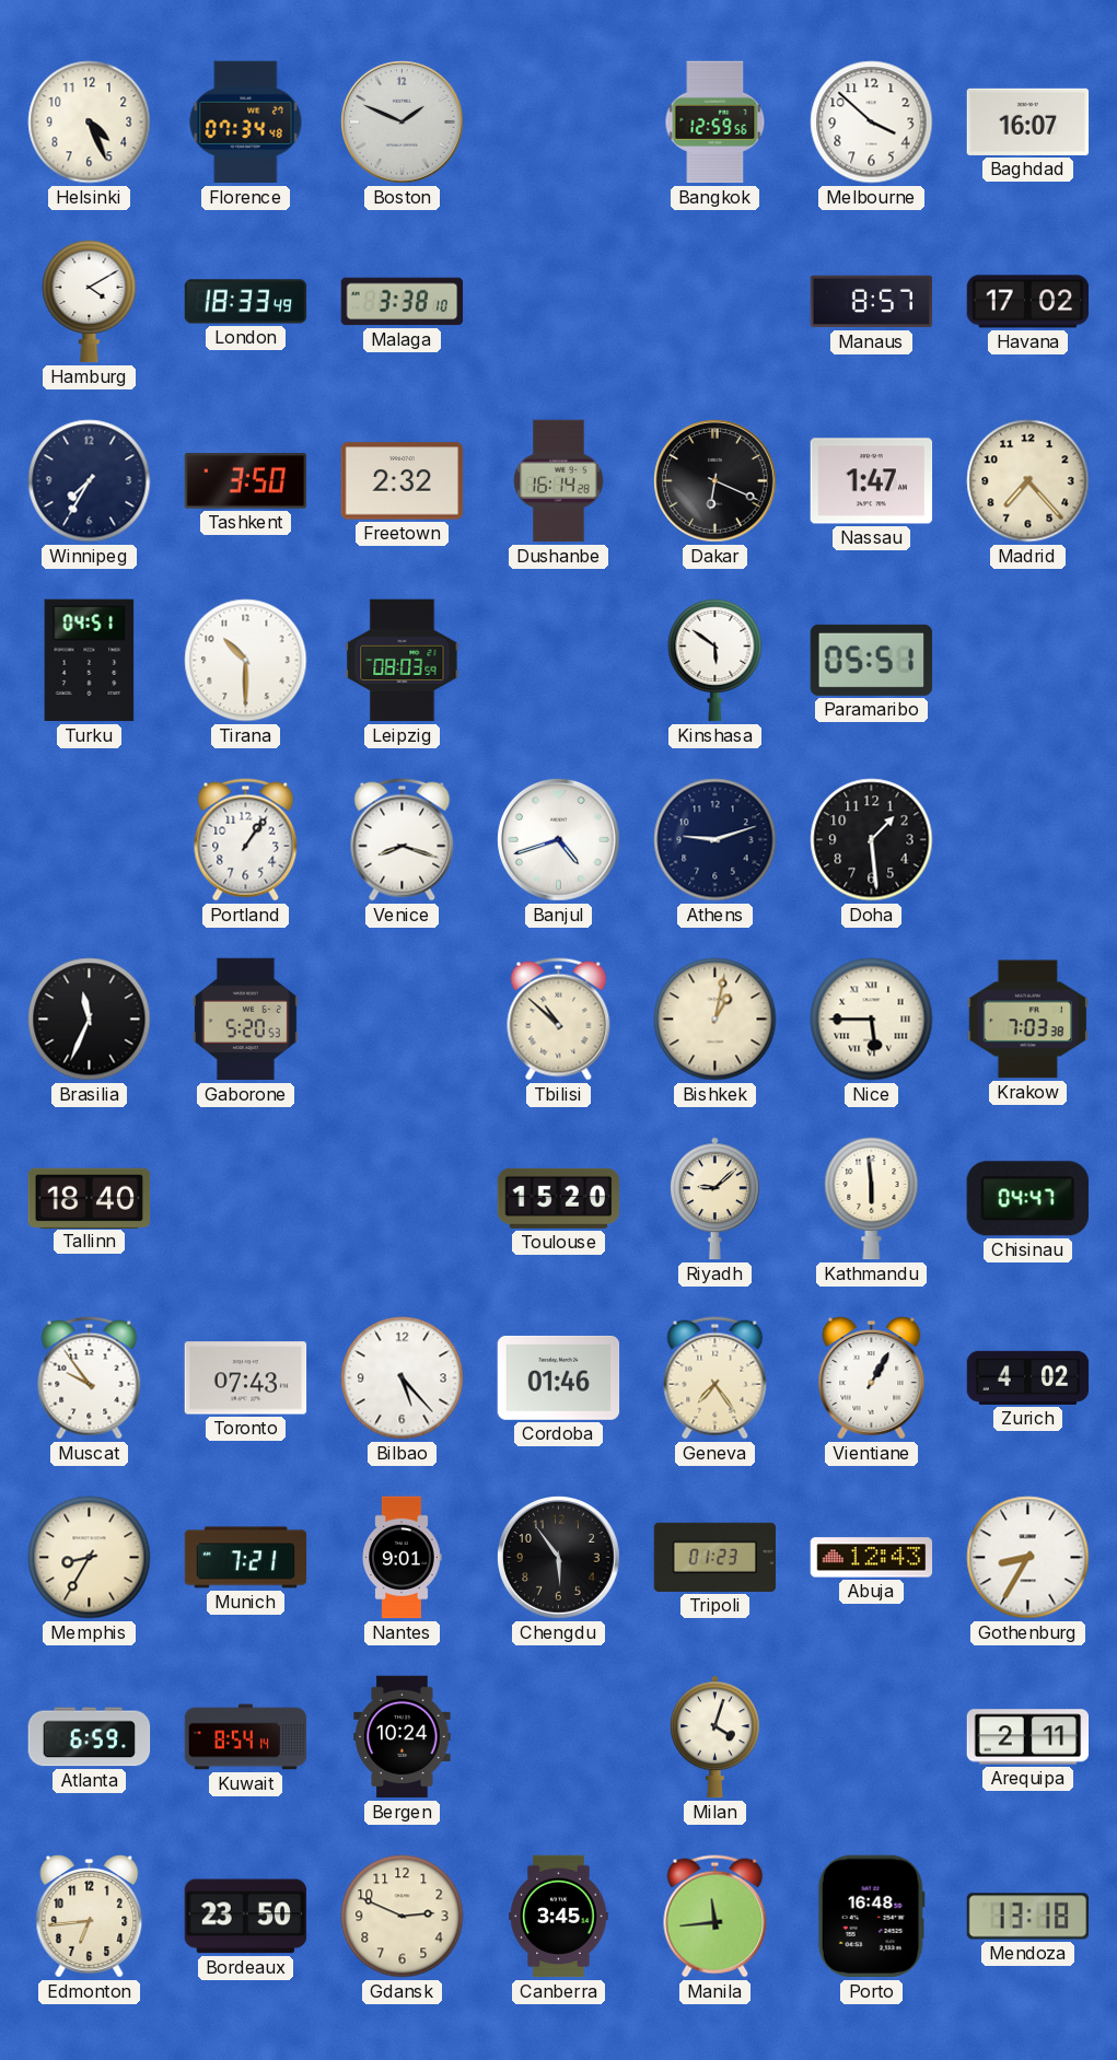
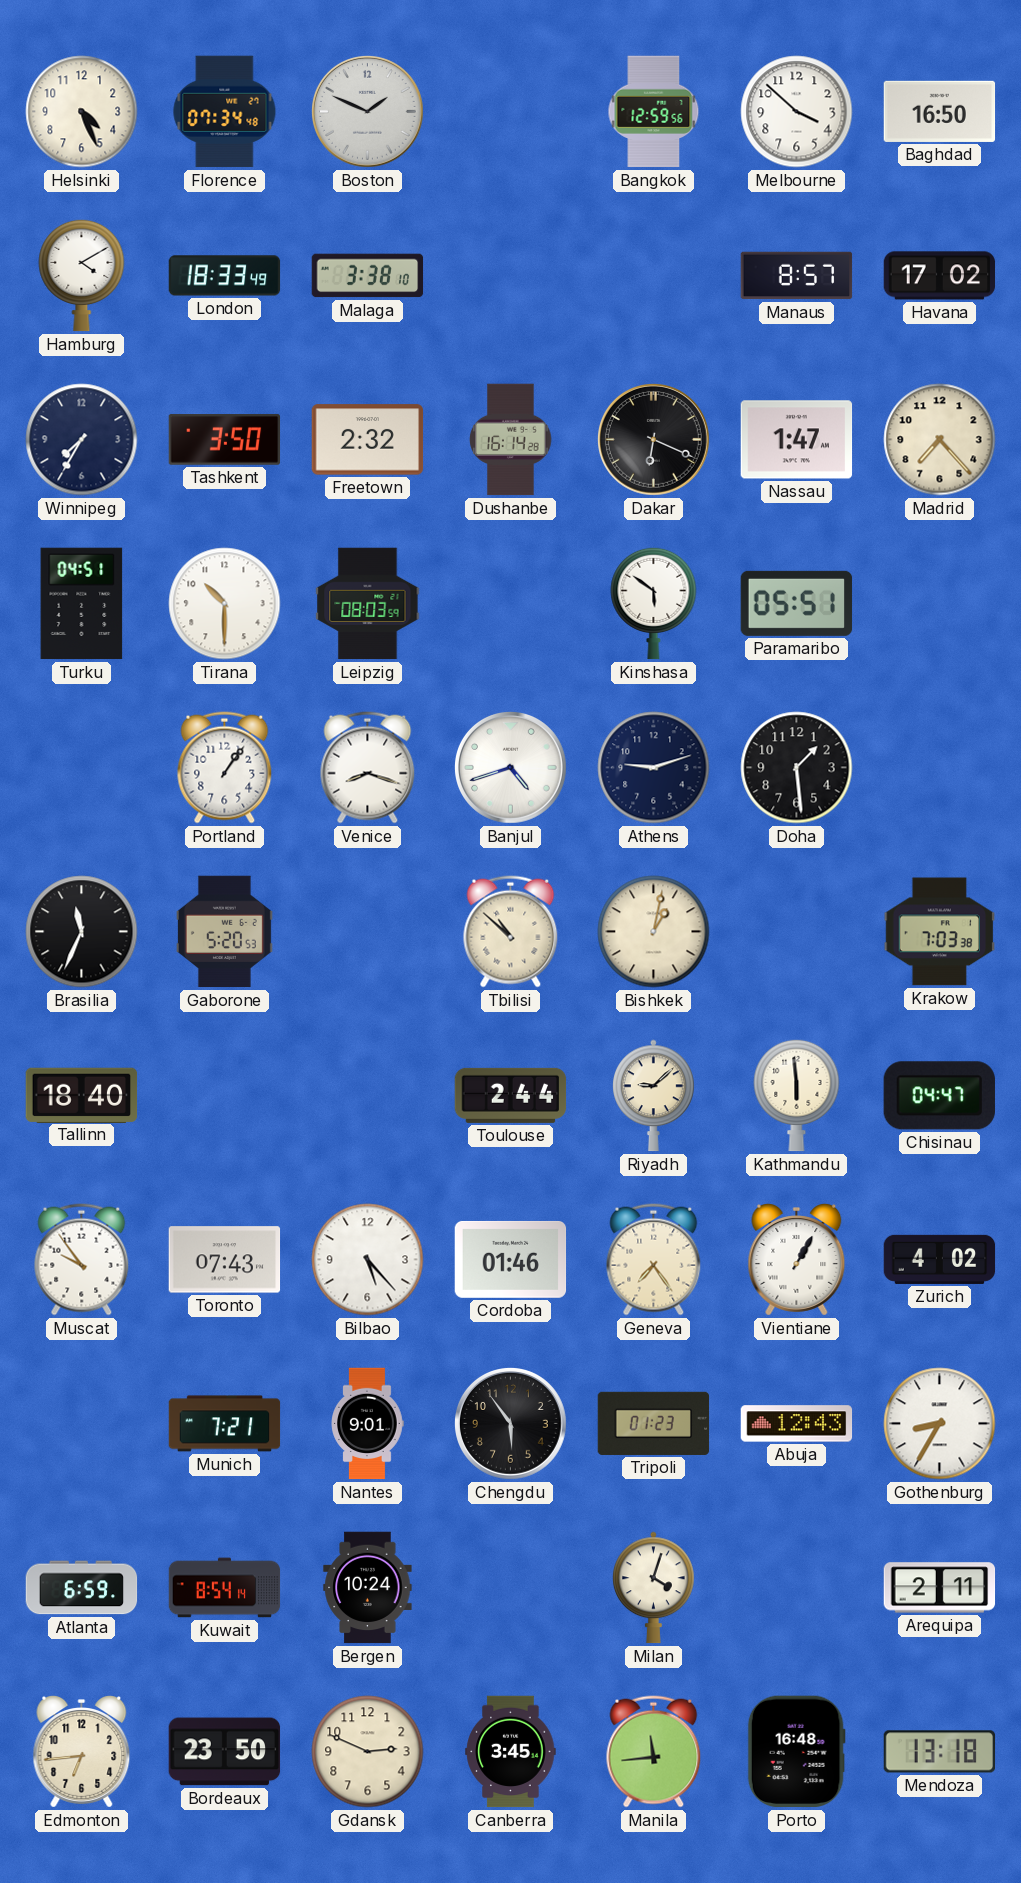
Baghdad: 16:07 -> 16:50
Nice: 5:45 -> none
Toulouse: 15:20 -> 2:44
Memphis: 8:35 -> none
